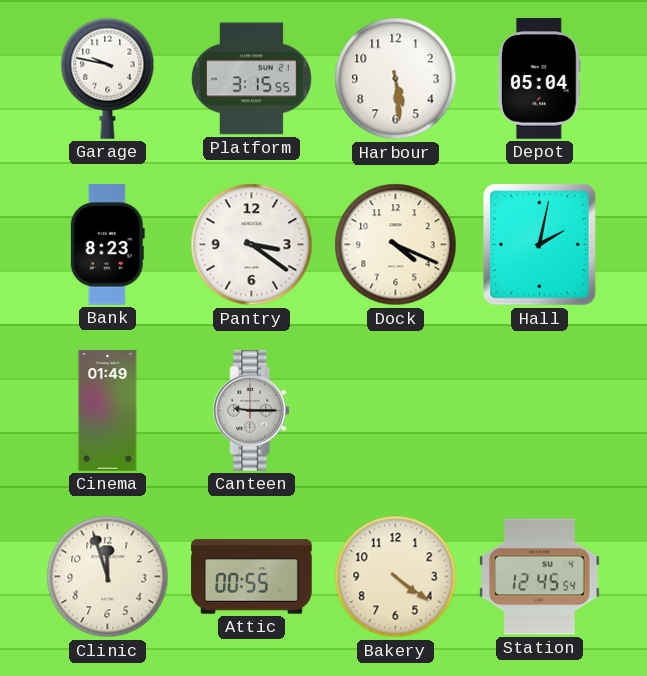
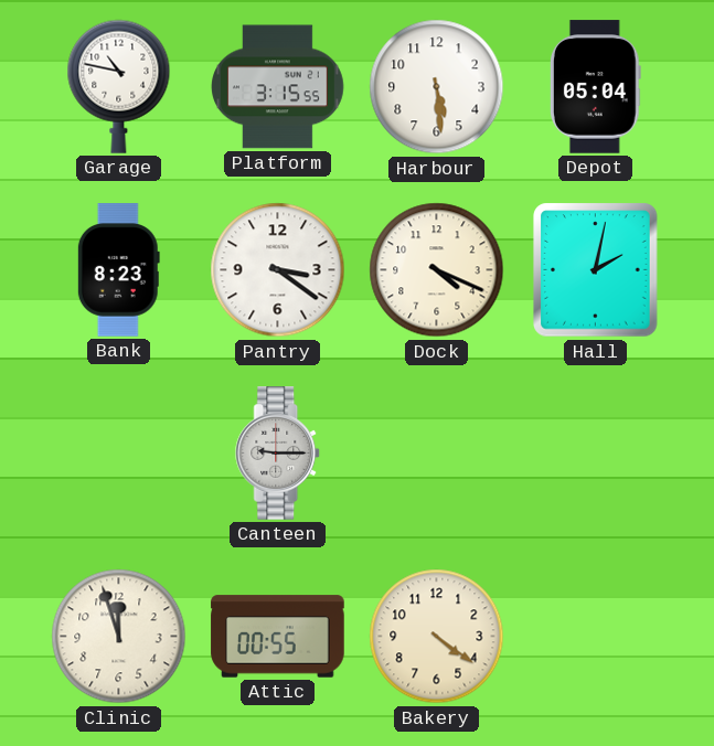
Garage: 9:47 -> 10:47
Cinema: 01:49 -> none
Station: 12:45 -> none
